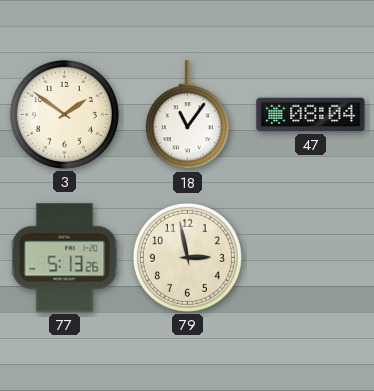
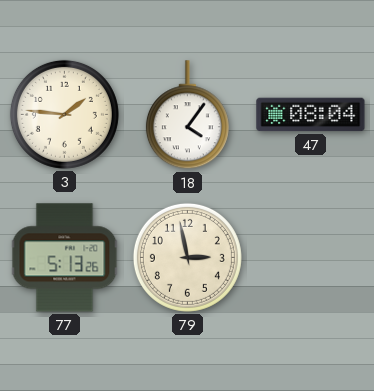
3: 1:51 -> 1:46
18: 11:06 -> 4:06
